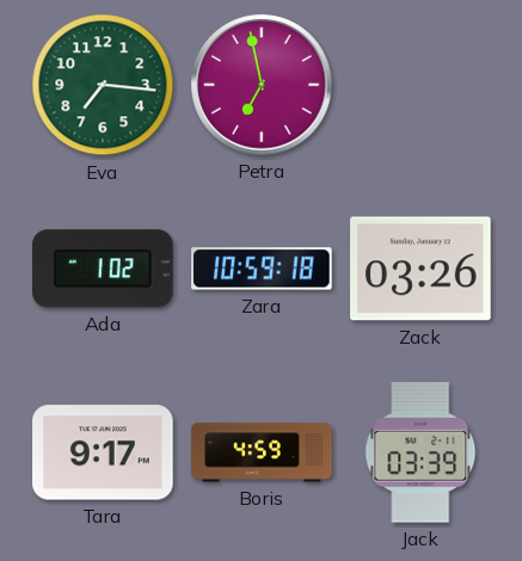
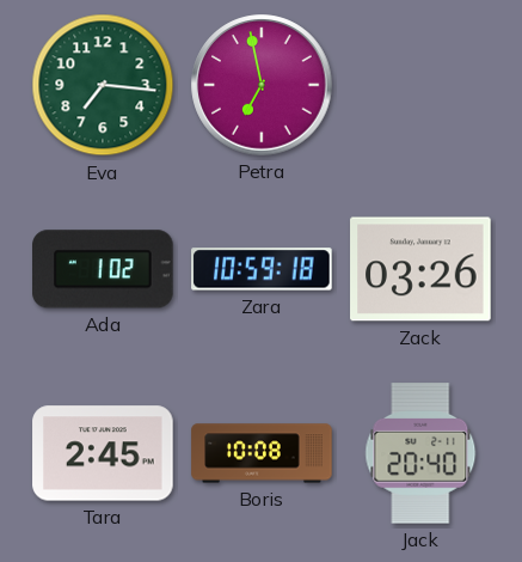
Tara: 9:17 -> 2:45
Boris: 4:59 -> 10:08
Jack: 03:39 -> 20:40
